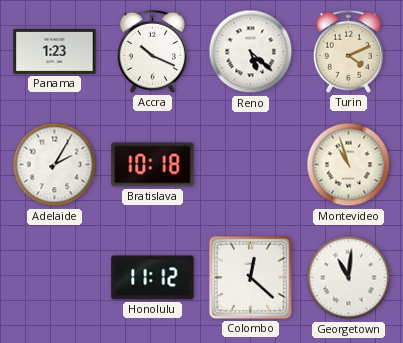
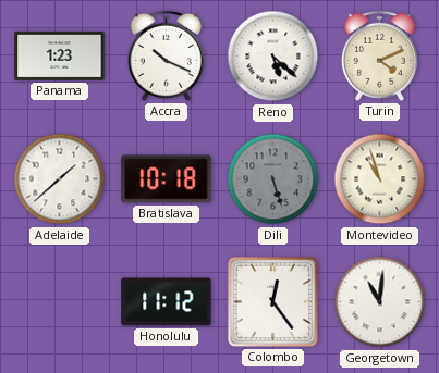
Adelaide: 2:05 -> 1:38
Dili: none -> 5:27
Colombo: 12:22 -> 12:24
